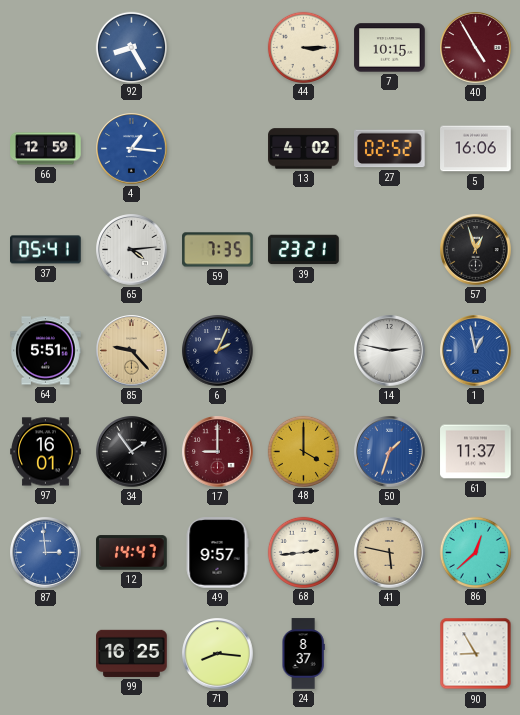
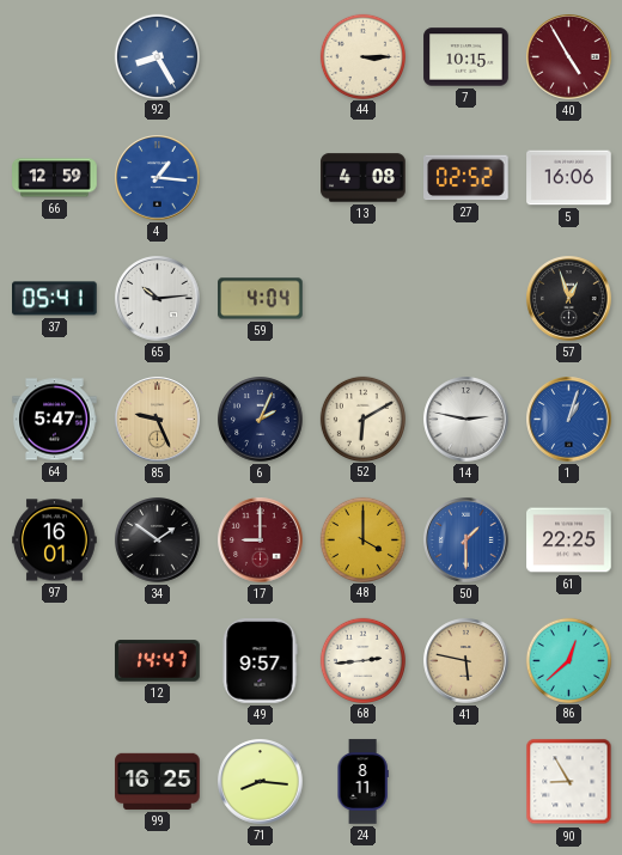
13: 4:02 -> 4:08
65: 4:14 -> 10:14
59: 7:35 -> 4:04
39: 23:21 -> none
64: 5:51 -> 5:47
85: 9:23 -> 9:26
52: none -> 6:10
1: 12:58 -> 1:03
34: 1:54 -> 1:51
50: 1:33 -> 1:30
61: 11:37 -> 22:25
87: 2:59 -> none
24: 8:37 -> 8:11
